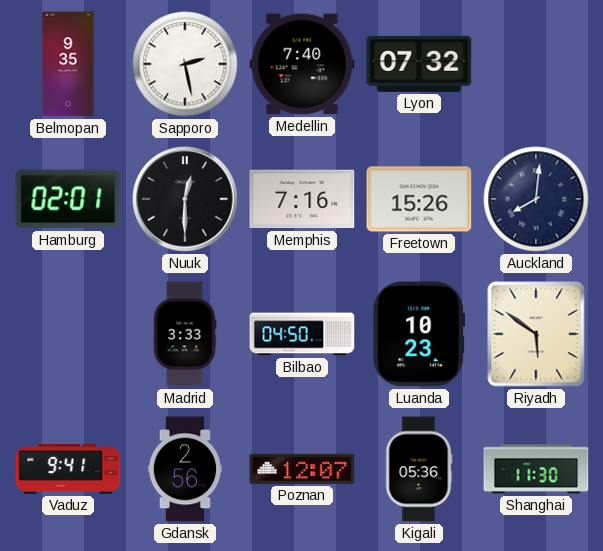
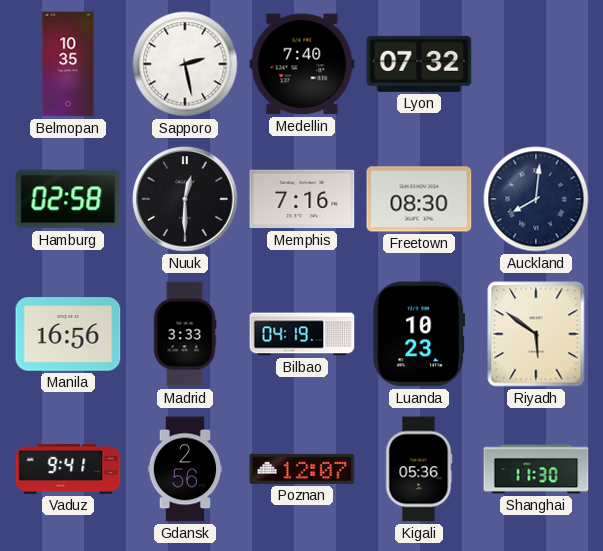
Belmopan: 9:35 -> 10:35
Hamburg: 02:01 -> 02:58
Freetown: 15:26 -> 08:30
Manila: none -> 16:56
Bilbao: 04:50 -> 04:19
